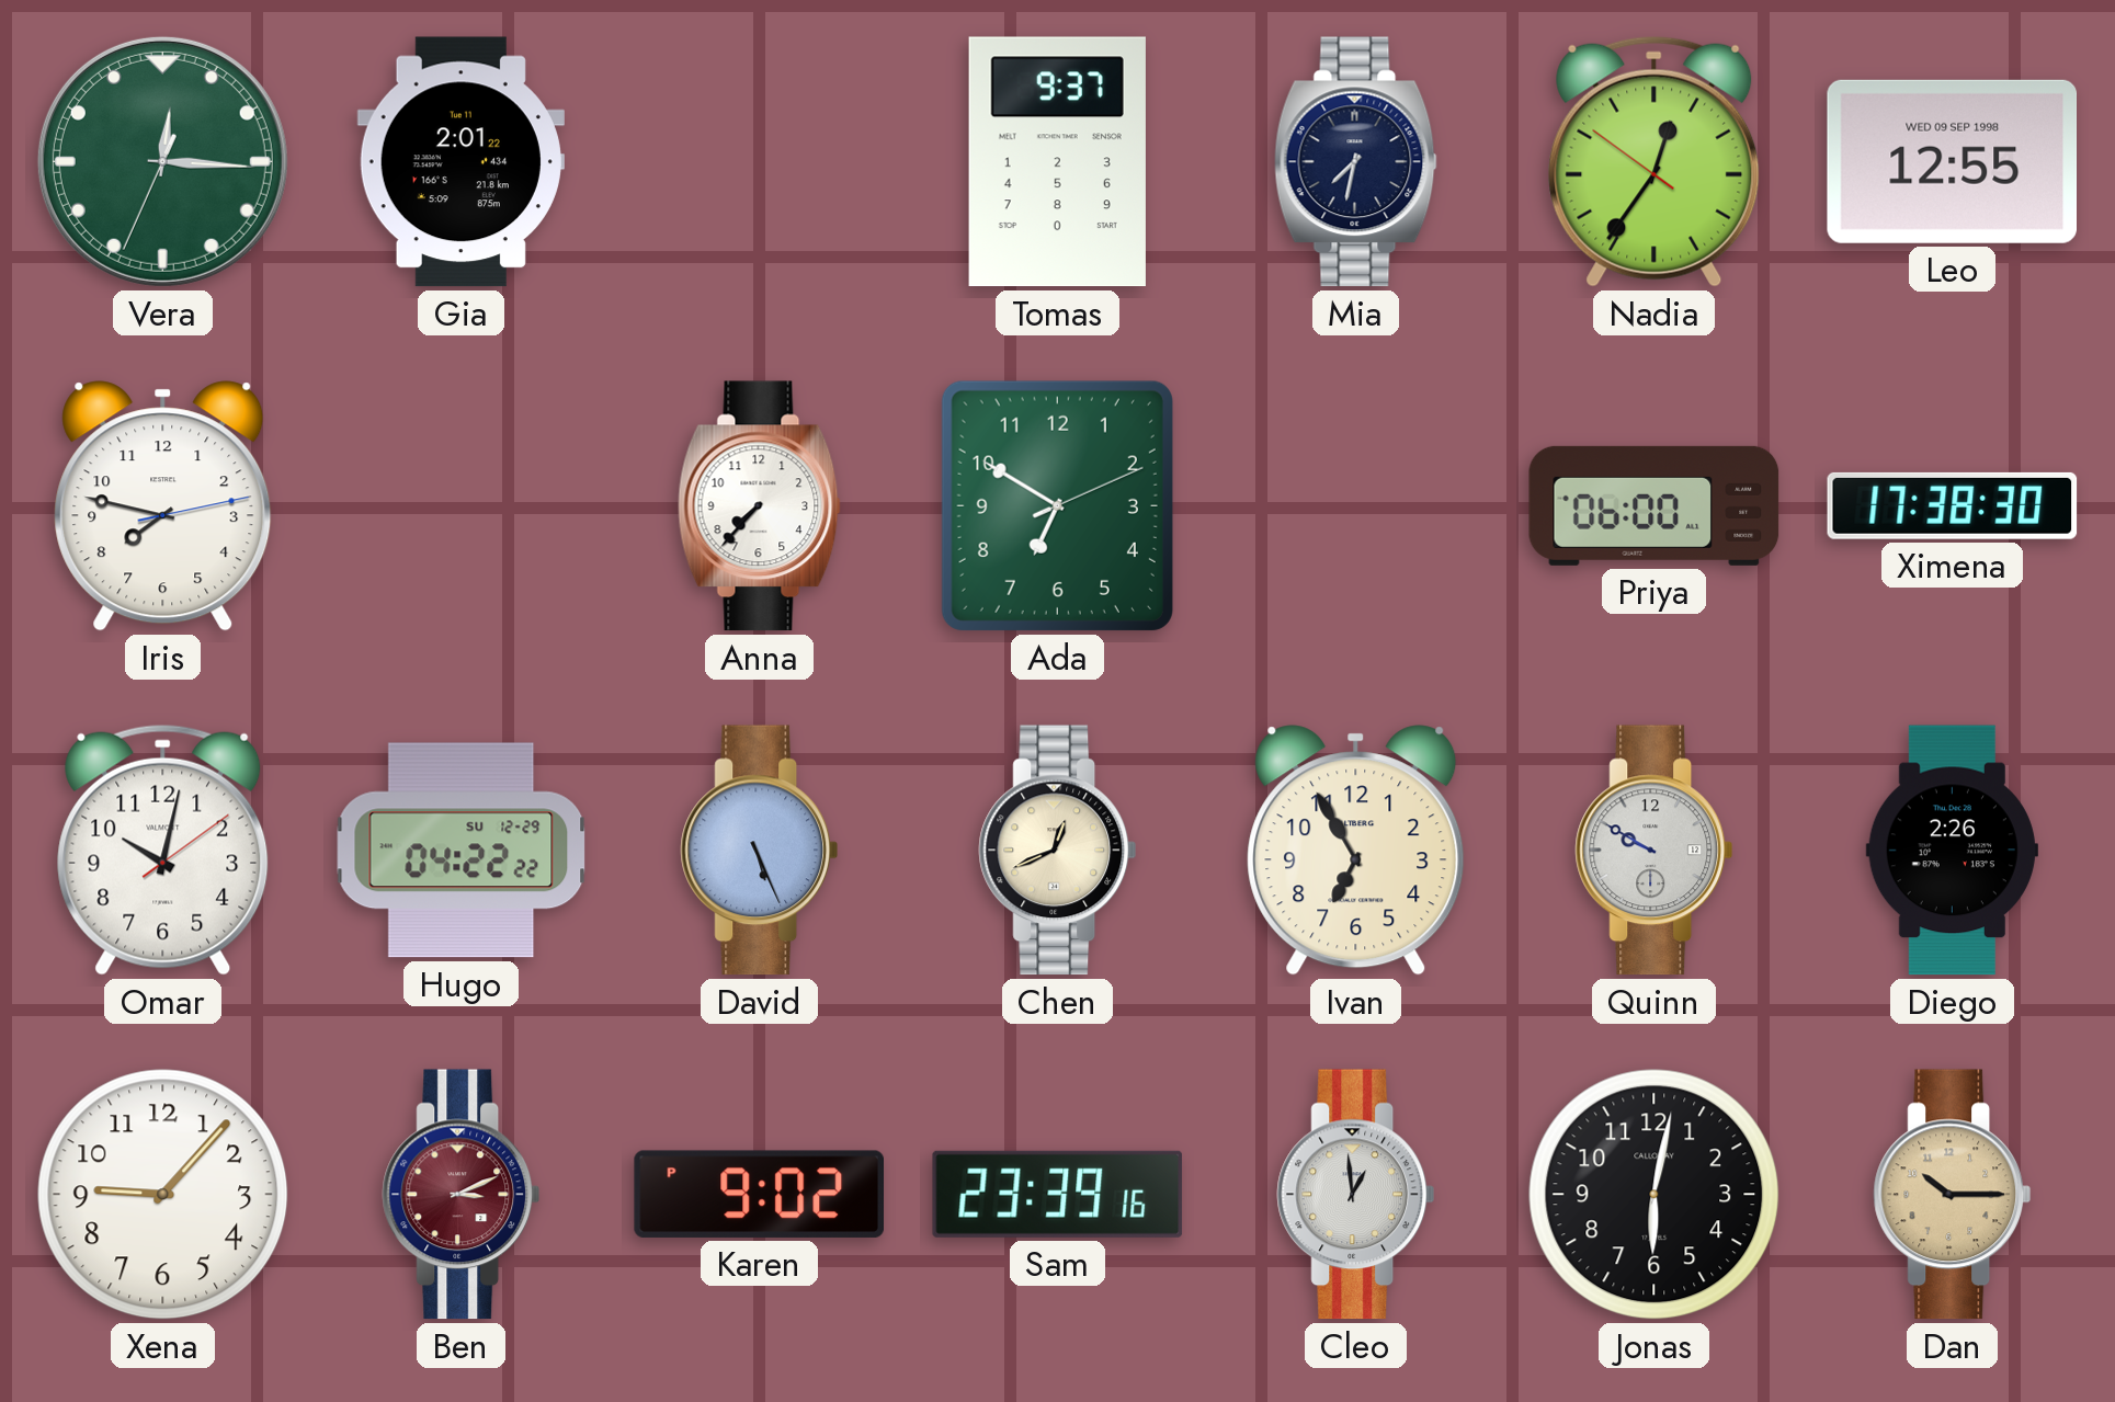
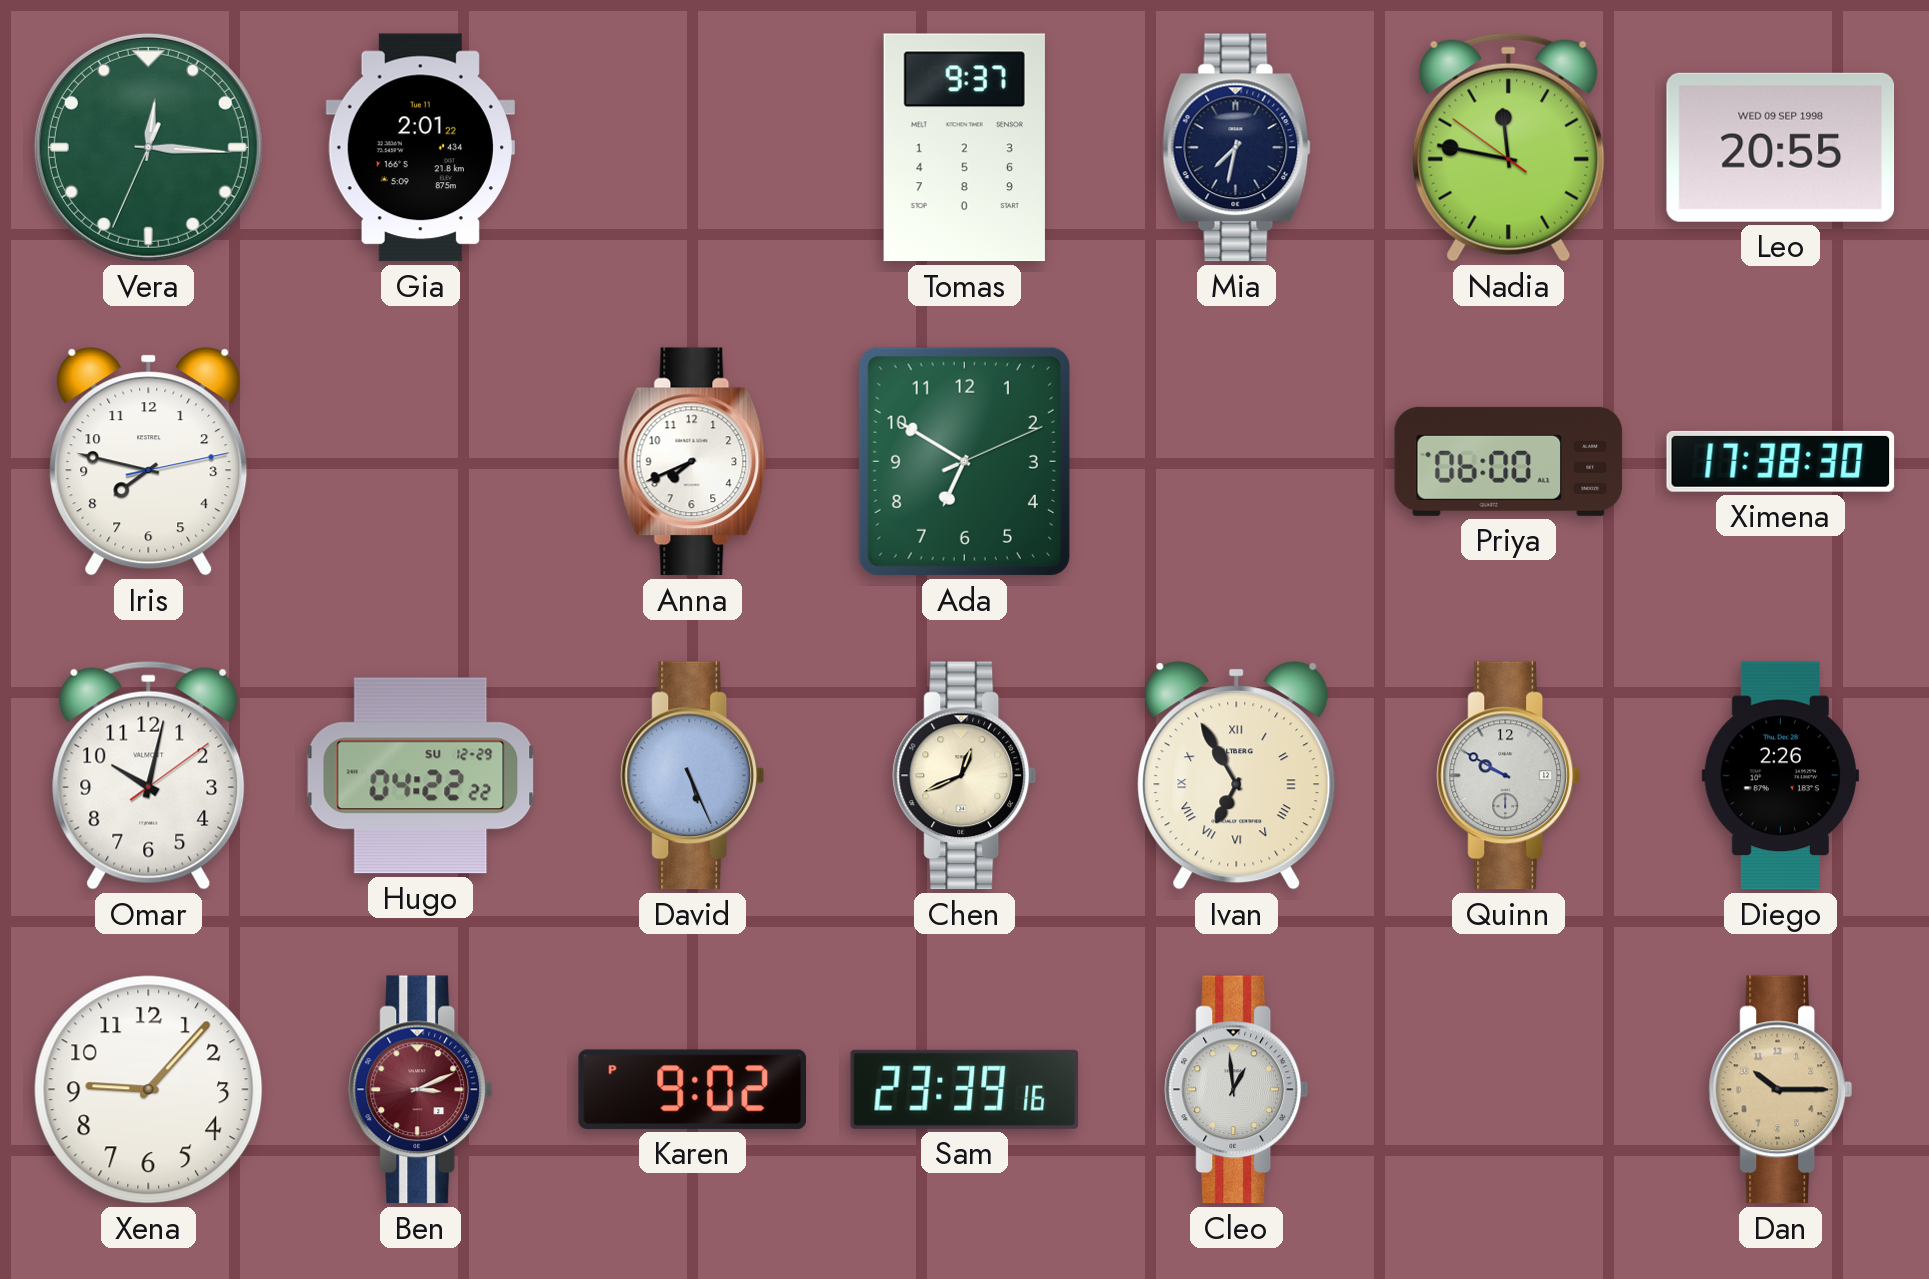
Nadia: 12:35 -> 11:46
Leo: 12:55 -> 20:55
Anna: 7:37 -> 7:41
Ivan numerals: Arabic -> Roman
Jonas: 6:02 -> none
